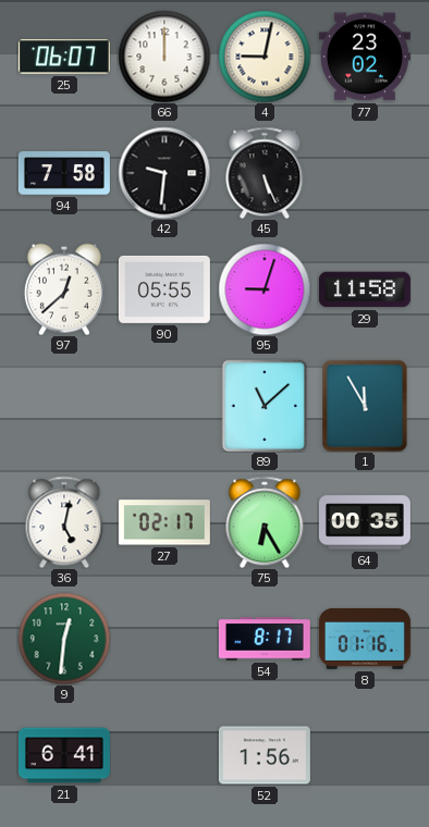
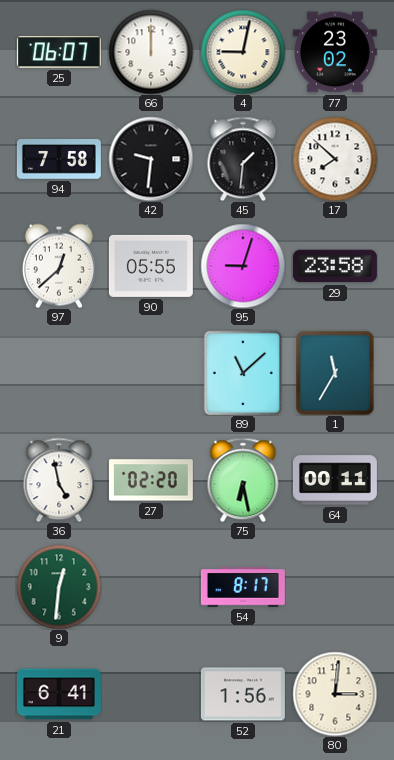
45: 5:26 -> 1:31
17: none -> 7:52
29: 11:58 -> 23:58
1: 11:55 -> 11:35
36: 5:02 -> 4:58
27: 02:17 -> 02:20
75: 6:25 -> 6:28
64: 00:35 -> 00:11
8: 01:16 -> none
80: none -> 3:01
